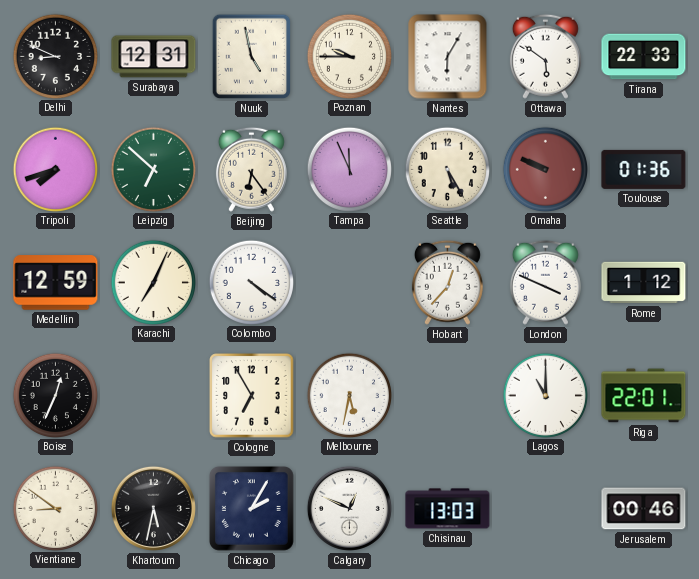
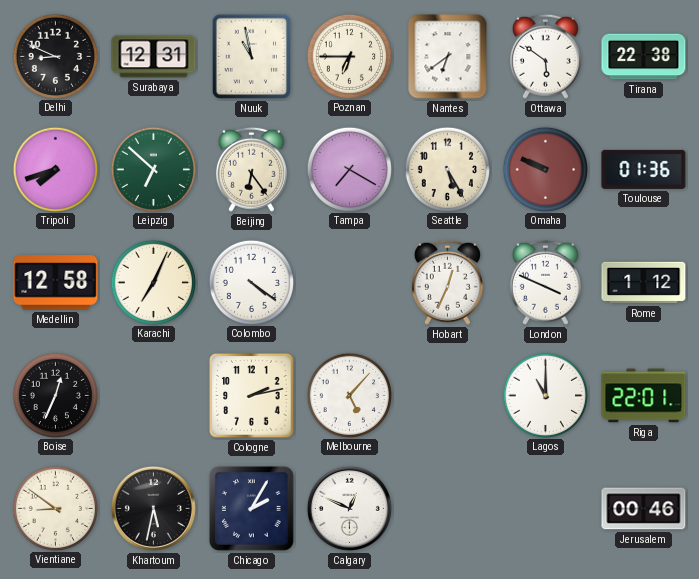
Nuuk: 4:58 -> 10:58
Poznan: 9:45 -> 6:45
Nantes: 6:05 -> 6:39
Tirana: 22:33 -> 22:38
Tampa: 11:56 -> 7:20
Medellin: 12:59 -> 12:58
Hobart: 12:37 -> 12:34
Cologne: 6:55 -> 2:13
Melbourne: 5:32 -> 5:07
Chisinau: 13:03 -> none
